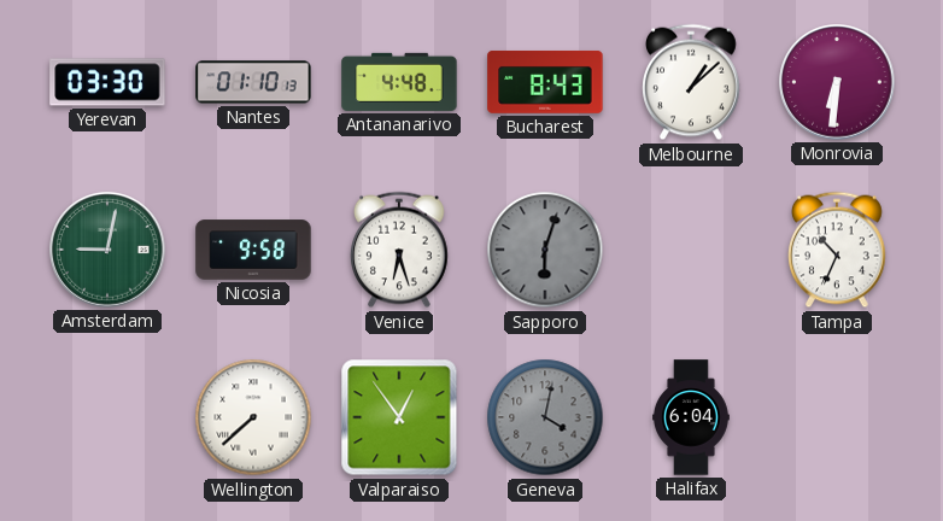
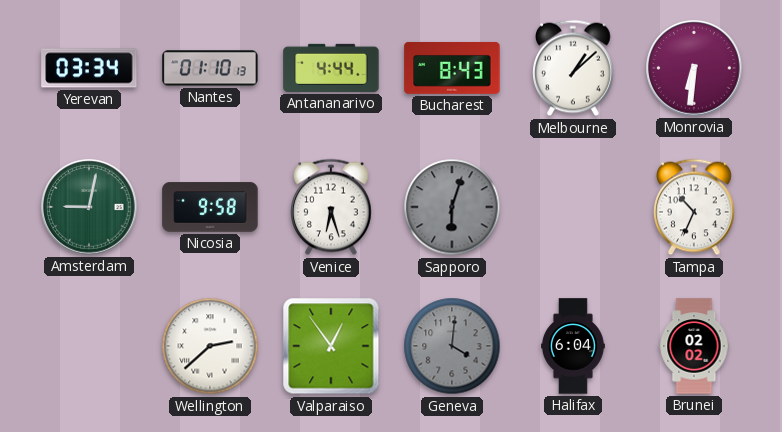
Yerevan: 03:30 -> 03:34
Antananarivo: 4:48 -> 4:44
Wellington: 7:38 -> 2:38
Geneva: 4:02 -> 4:01
Brunei: none -> 02:02
